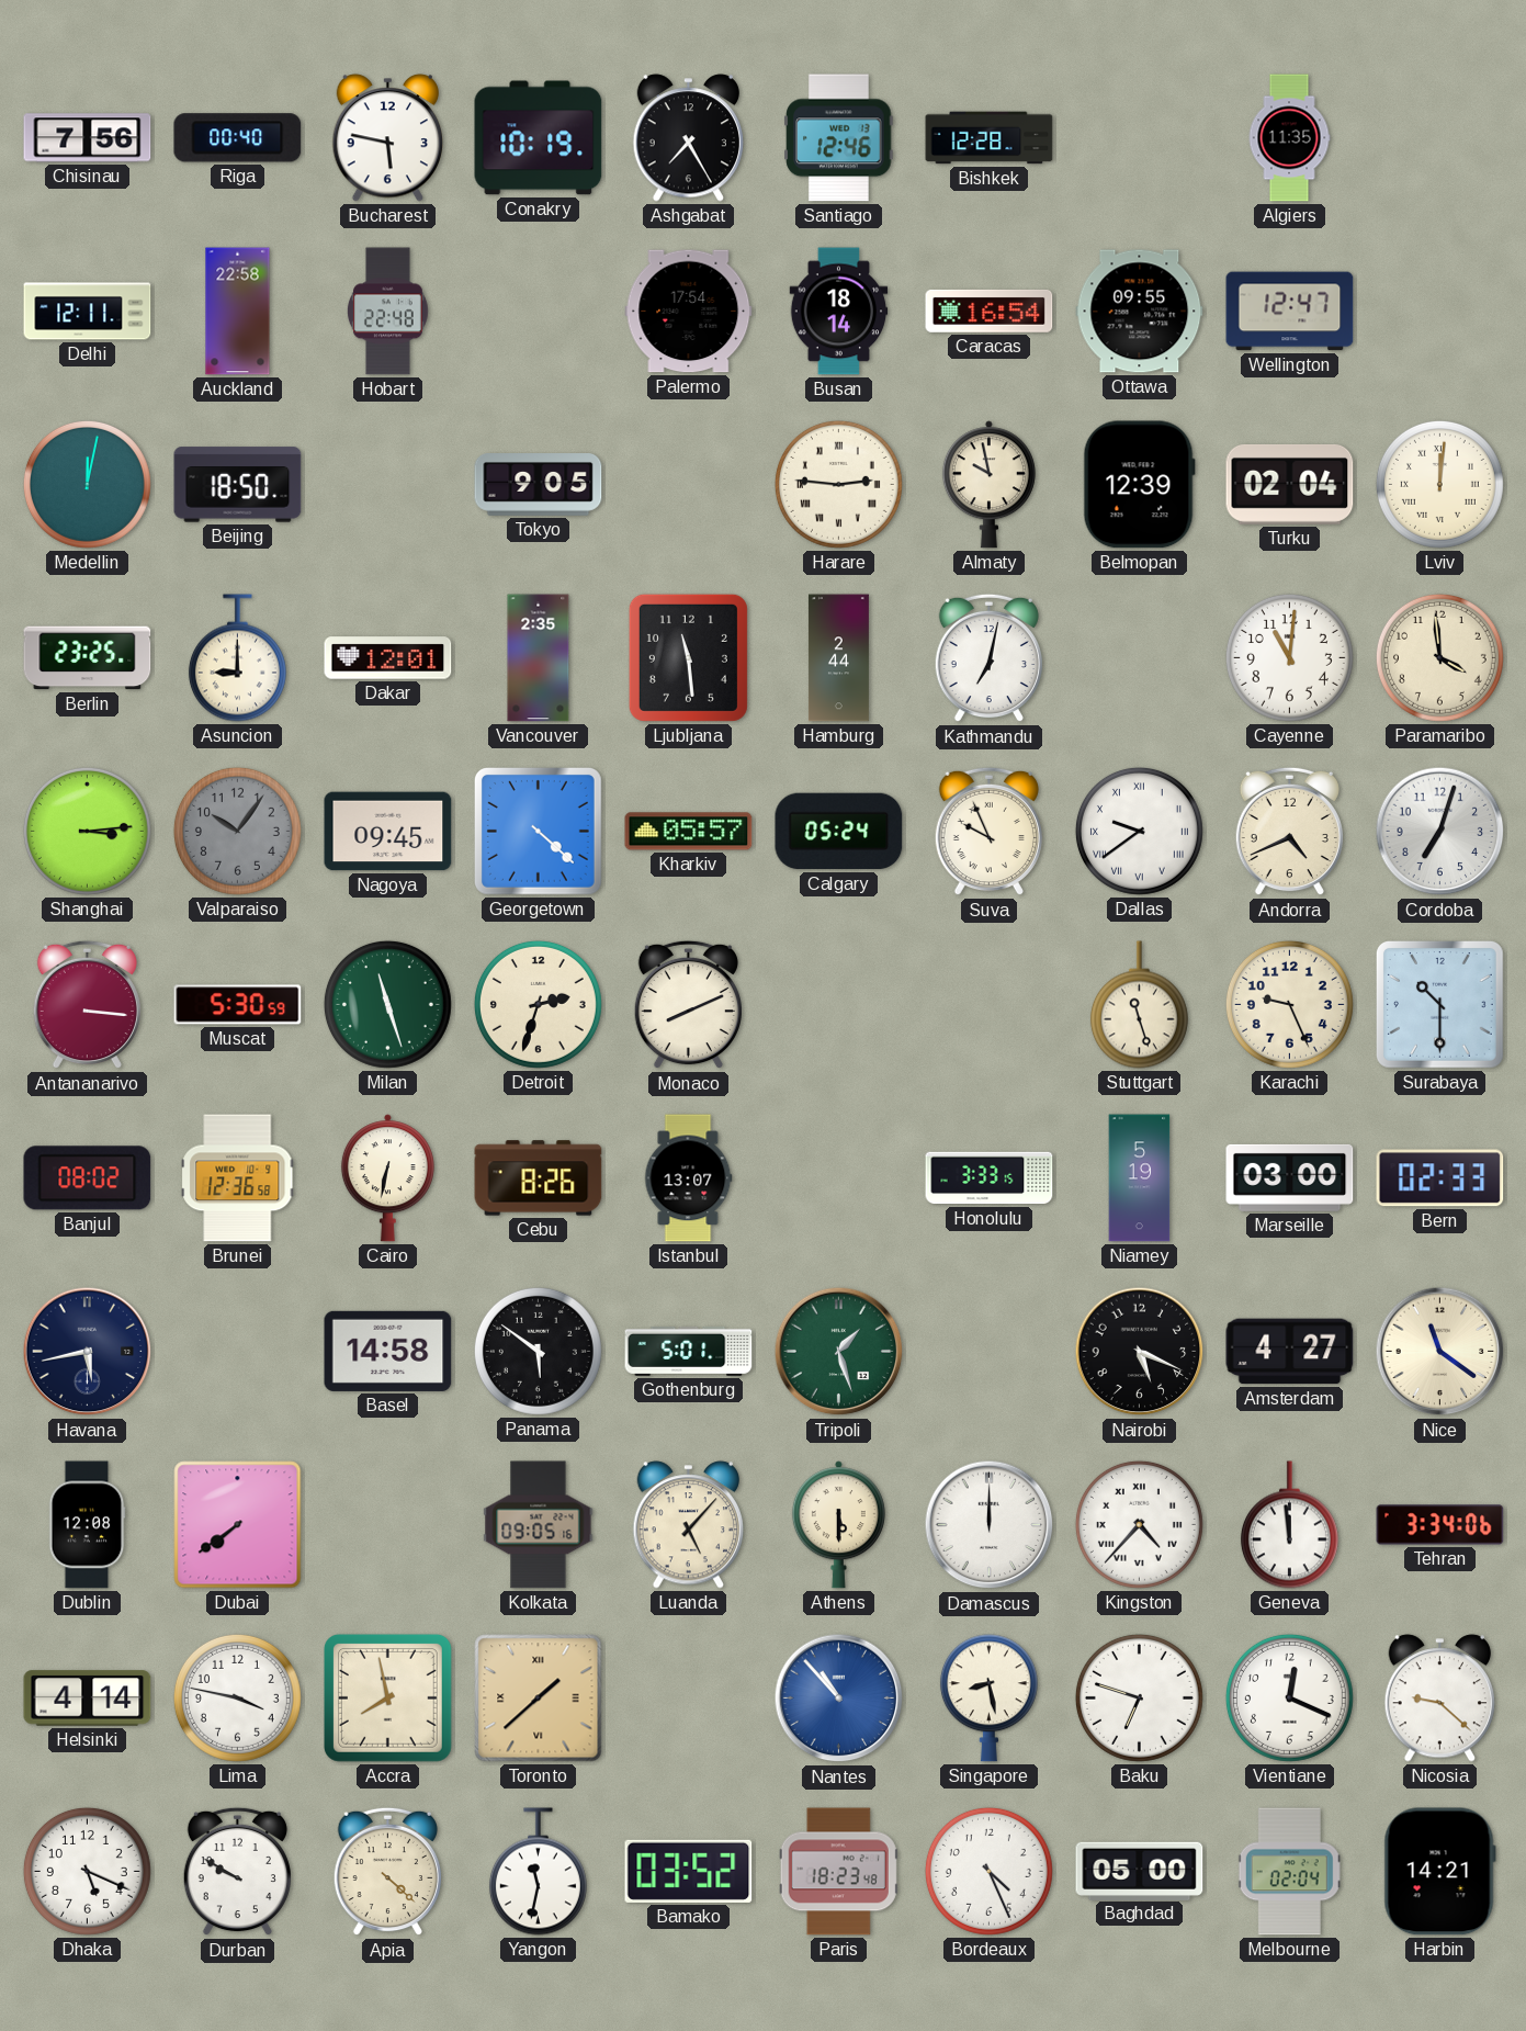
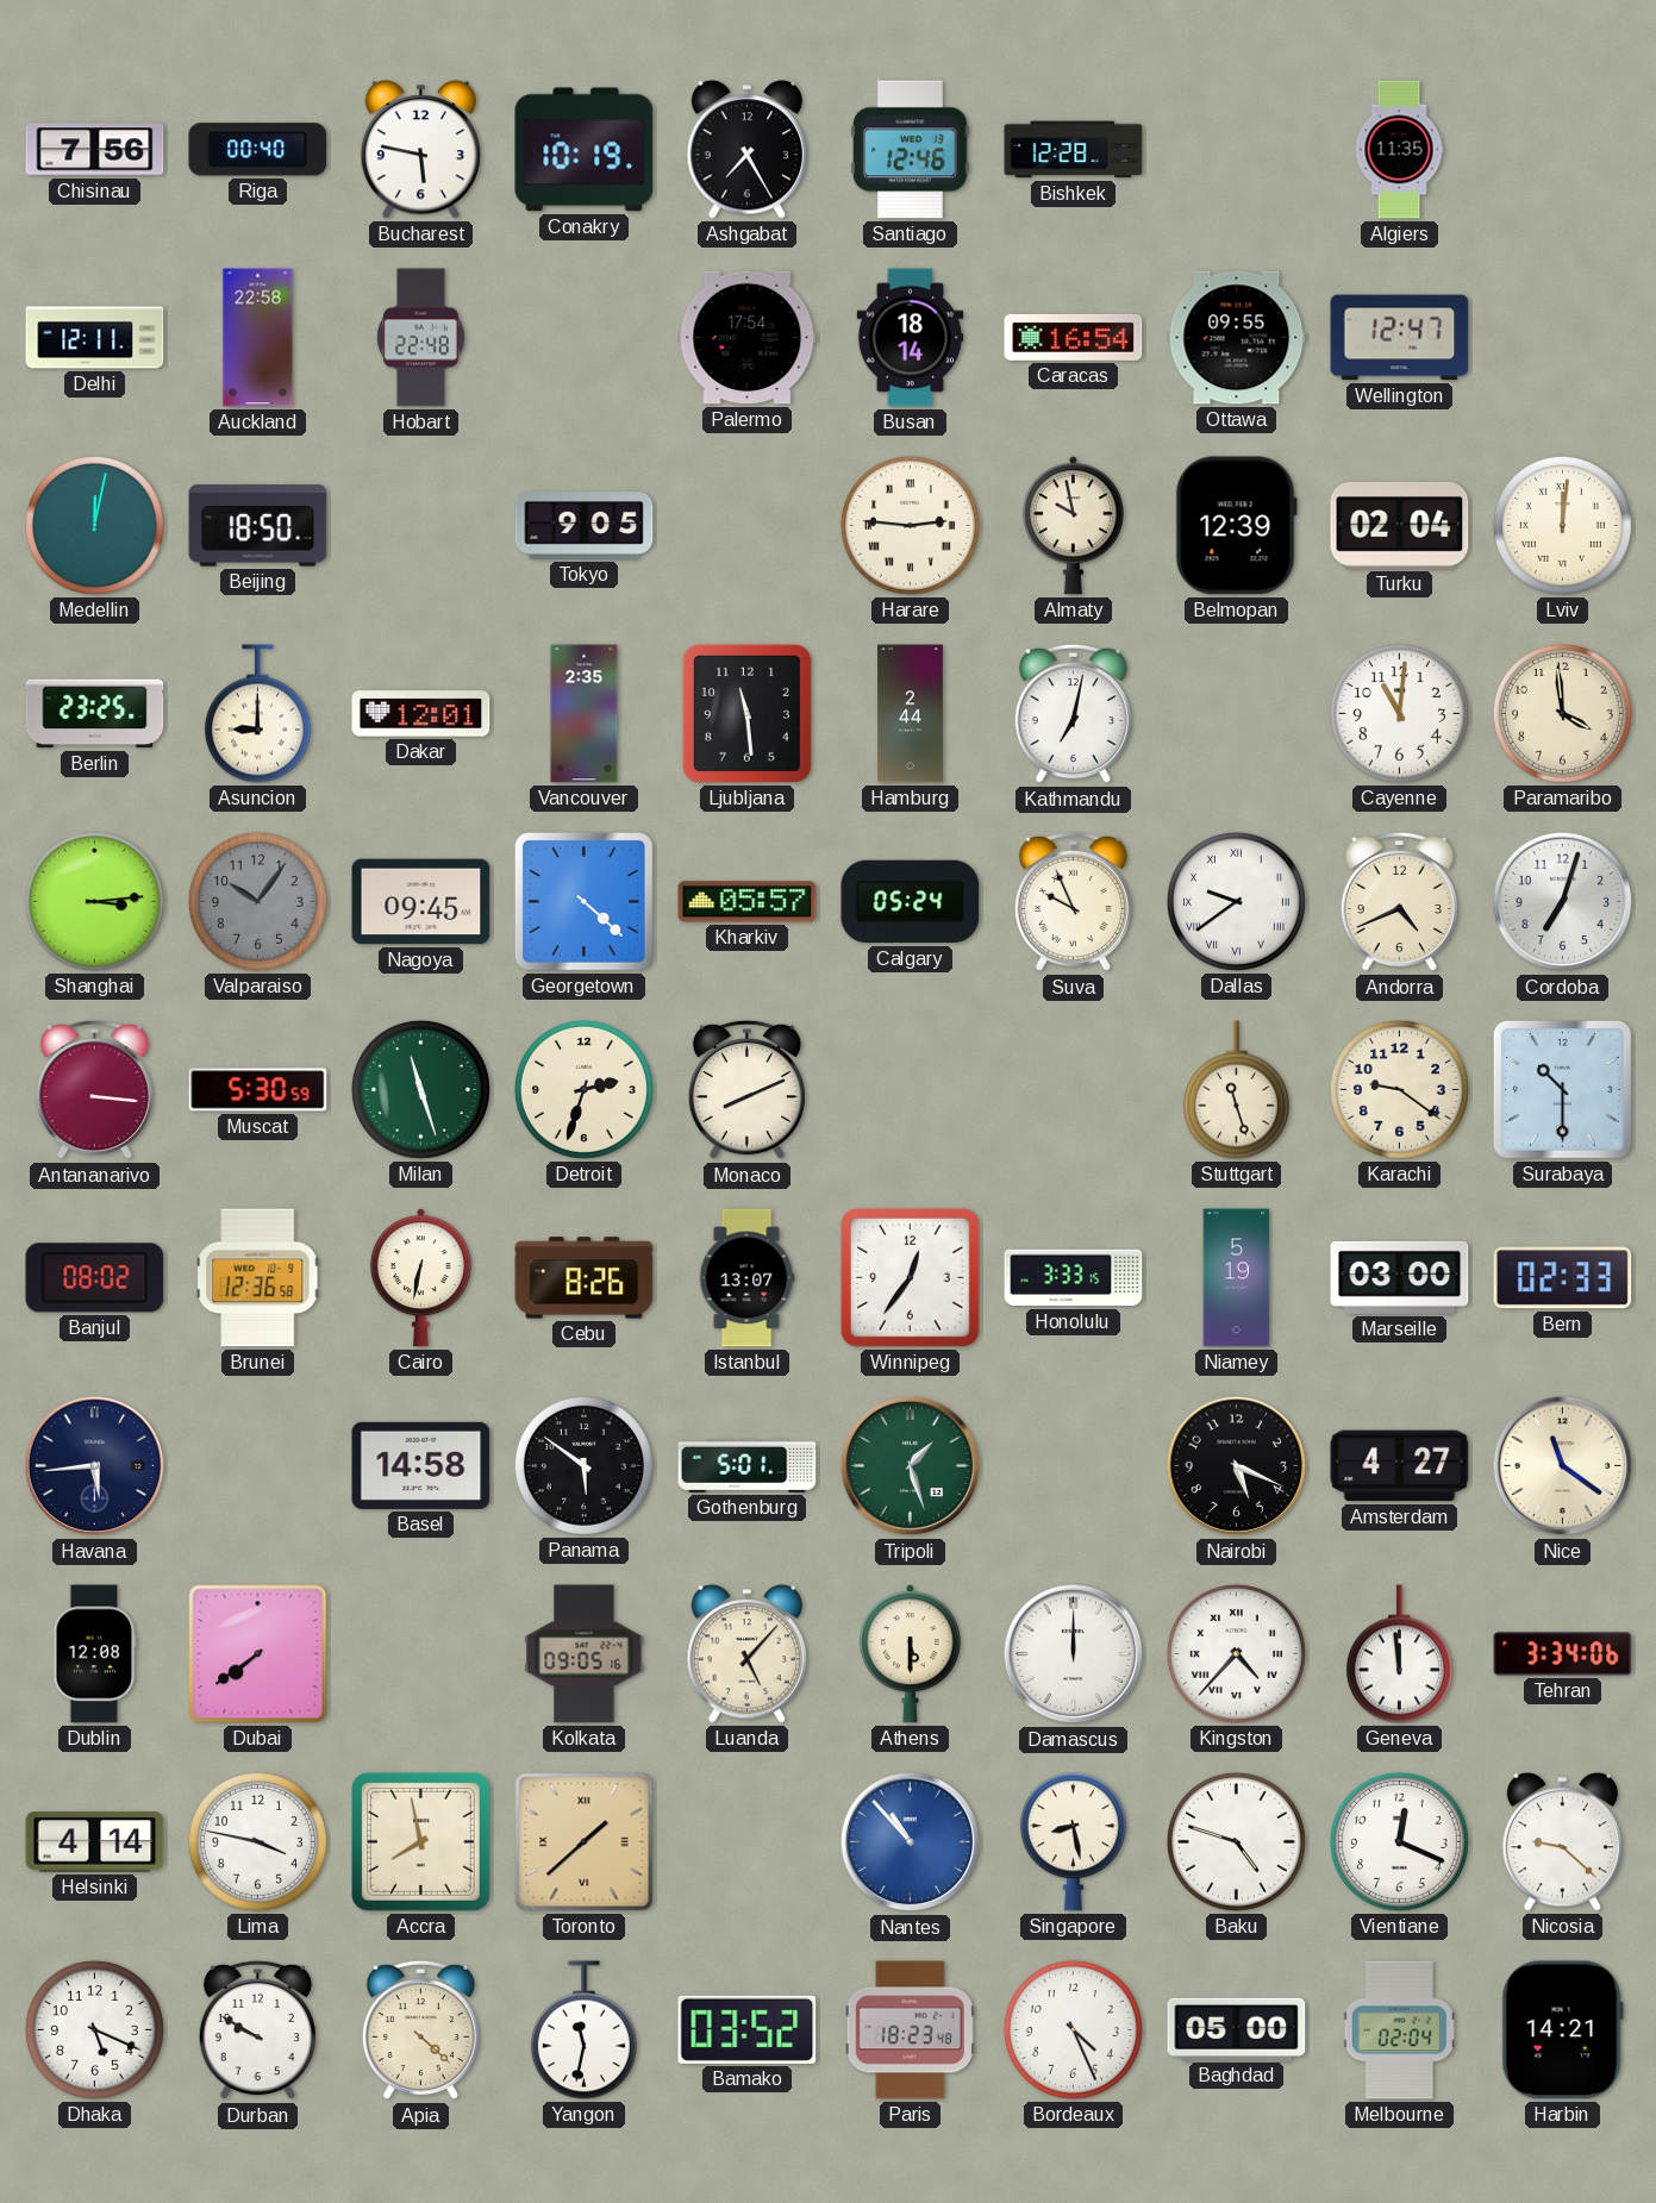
Karachi: 9:26 -> 9:21
Winnipeg: none -> 12:36
Havana: 5:43 -> 5:44
Baku: 6:48 -> 4:48
